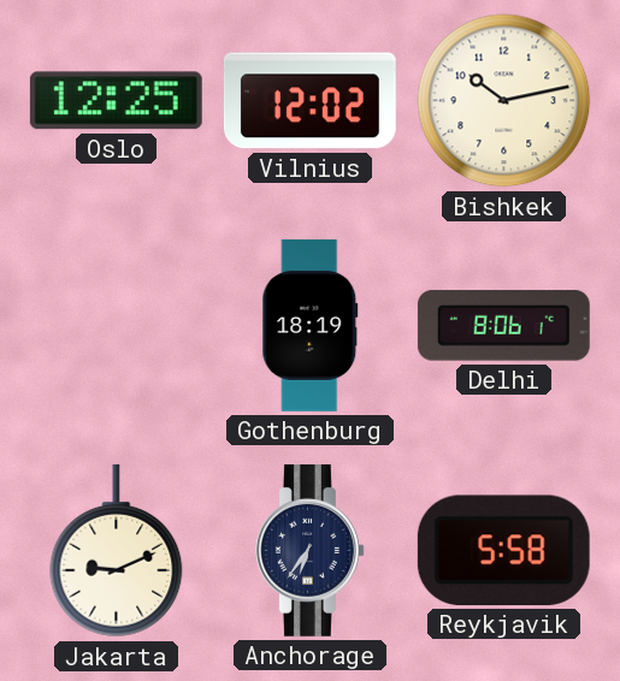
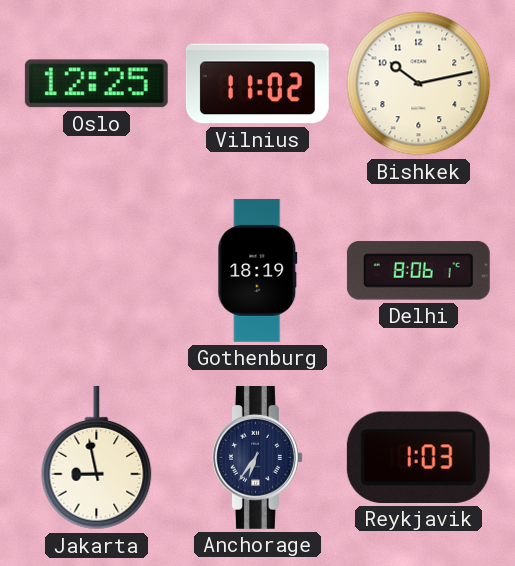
Vilnius: 12:02 -> 11:02
Jakarta: 9:11 -> 8:58
Reykjavik: 5:58 -> 1:03
